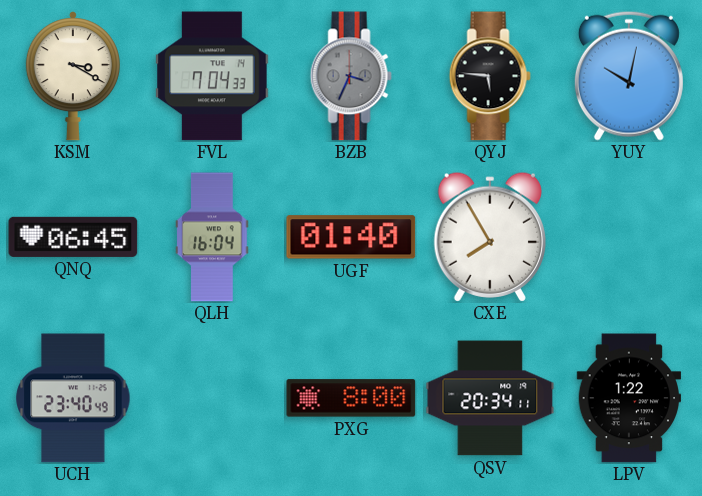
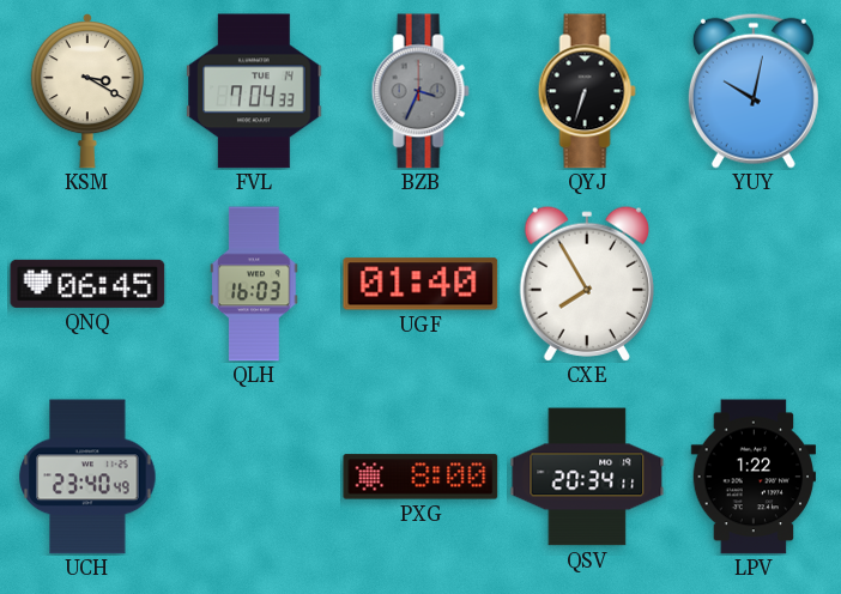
QYJ: 5:46 -> 6:33
QLH: 16:04 -> 16:03
